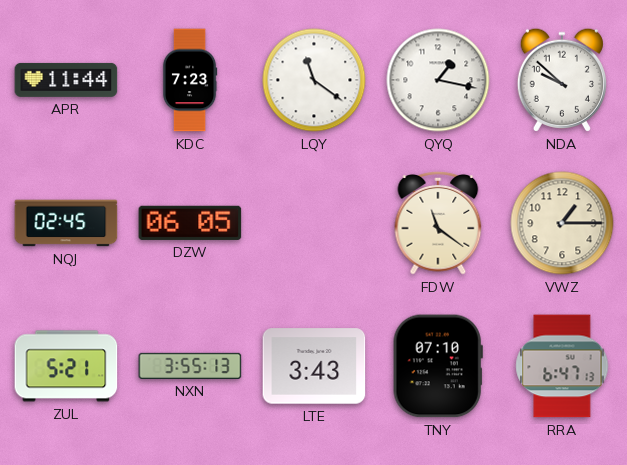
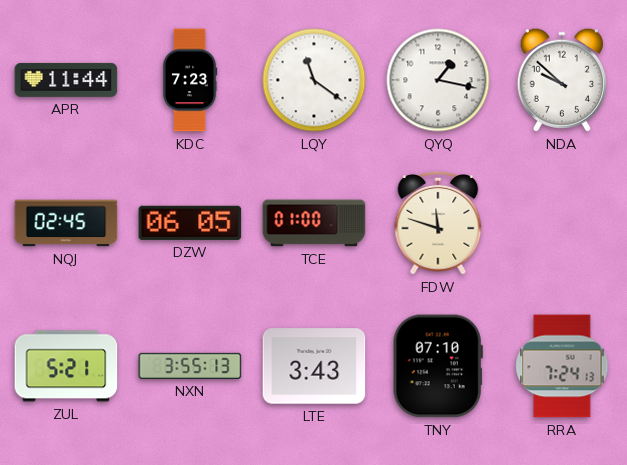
TCE: none -> 01:00
FDW: 11:21 -> 11:48
VWZ: 1:15 -> none
RRA: 6:47 -> 7:24
